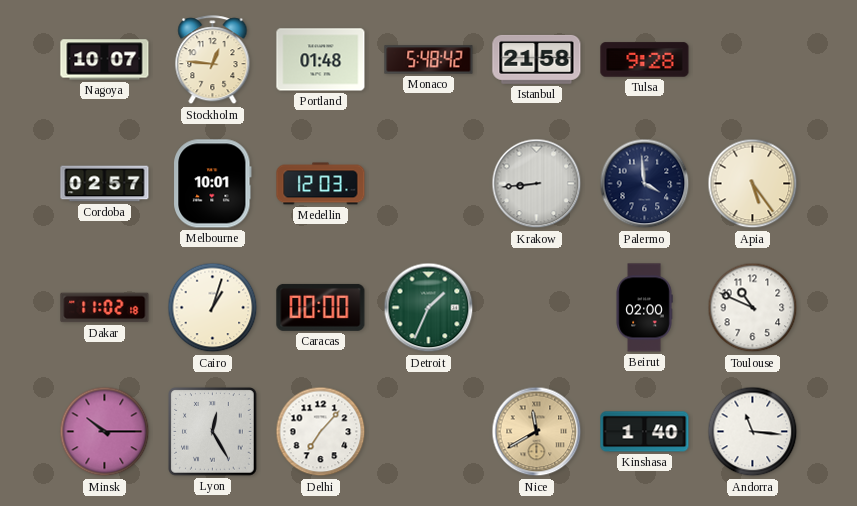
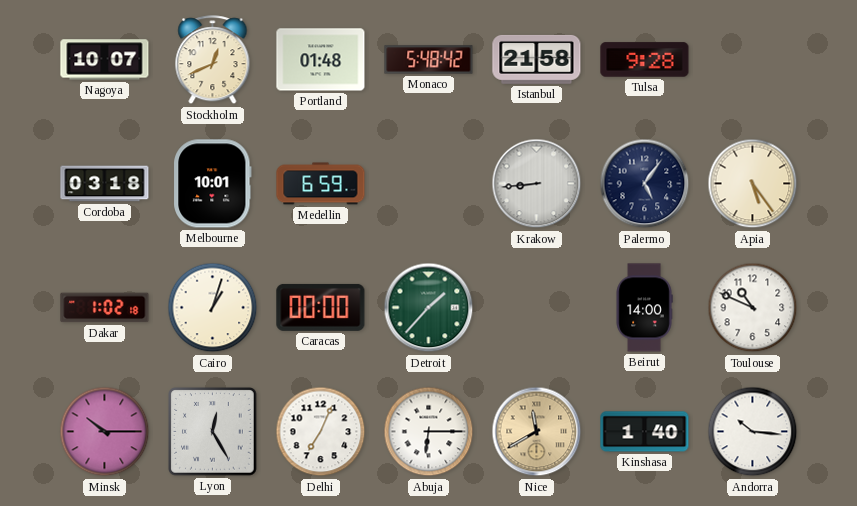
Stockholm: 12:46 -> 12:41
Cordoba: 02:57 -> 03:18
Medellin: 12:03 -> 6:59
Palermo: 3:59 -> 5:06
Dakar: 11:02 -> 1:02
Detroit: 1:34 -> 1:37
Beirut: 02:00 -> 14:00
Delhi: 7:07 -> 7:04
Abuja: none -> 6:15
Andorra: 11:16 -> 10:16
